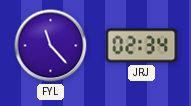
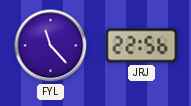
JRJ: 02:34 -> 22:56
